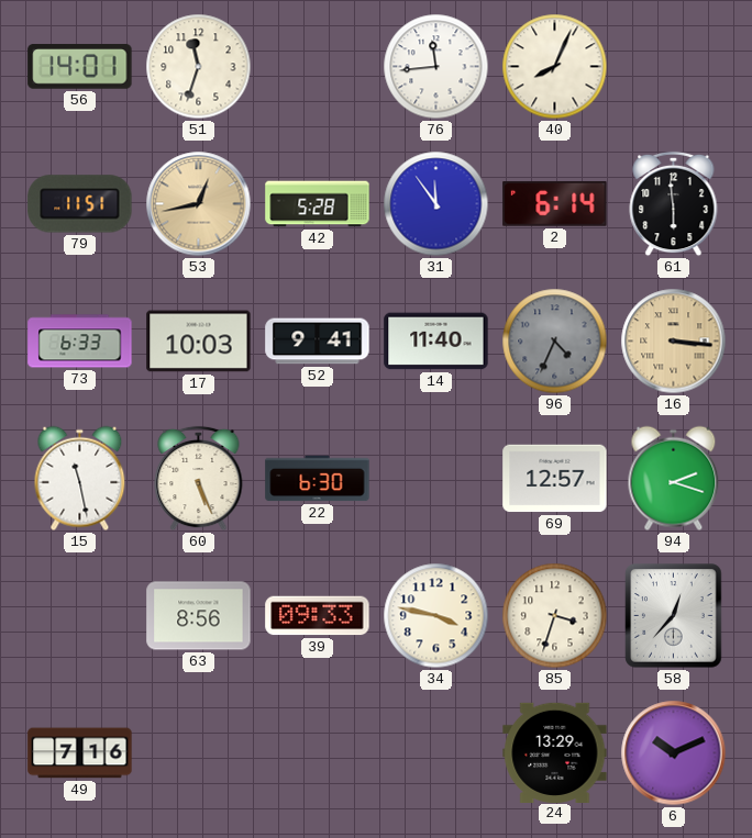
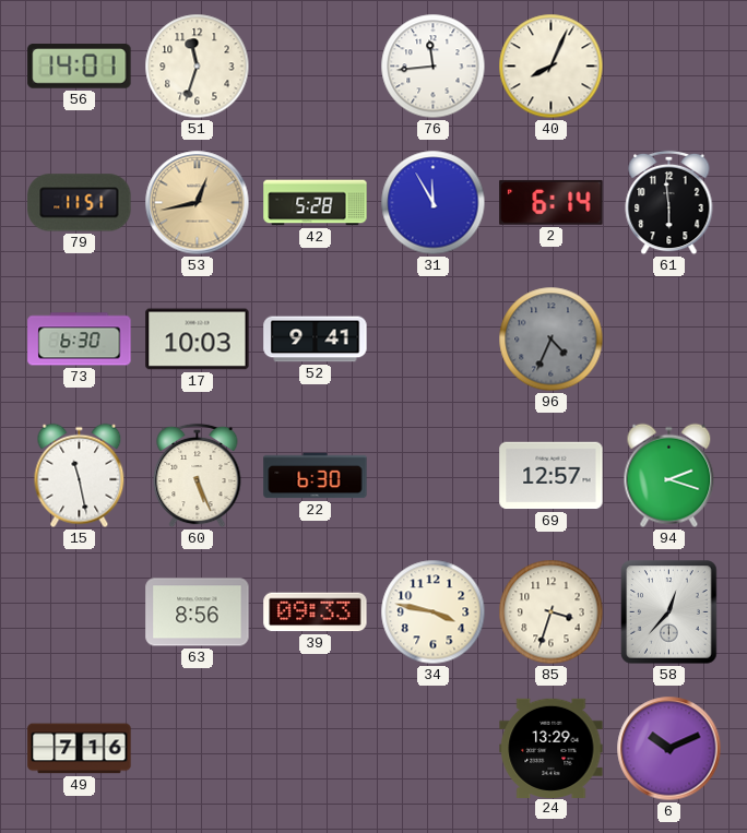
31: 11:54 -> 11:55
73: 6:33 -> 6:30
14: 11:40 -> none
16: 3:16 -> none
